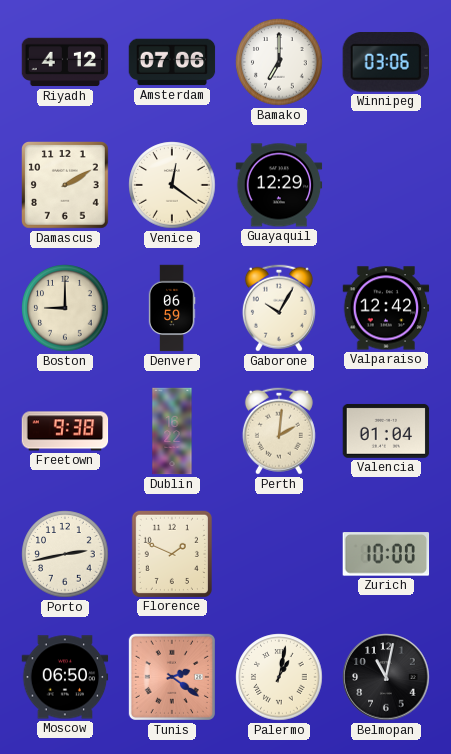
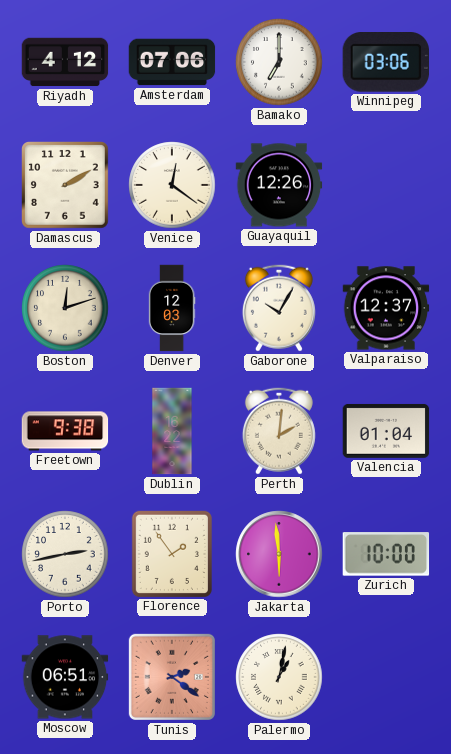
Guayaquil: 12:29 -> 12:26
Boston: 9:00 -> 12:12
Denver: 06:59 -> 12:03
Valparaiso: 12:42 -> 12:37
Florence: 1:49 -> 1:54
Jakarta: none -> 5:59
Moscow: 06:50 -> 06:51
Belmopan: 11:02 -> none
